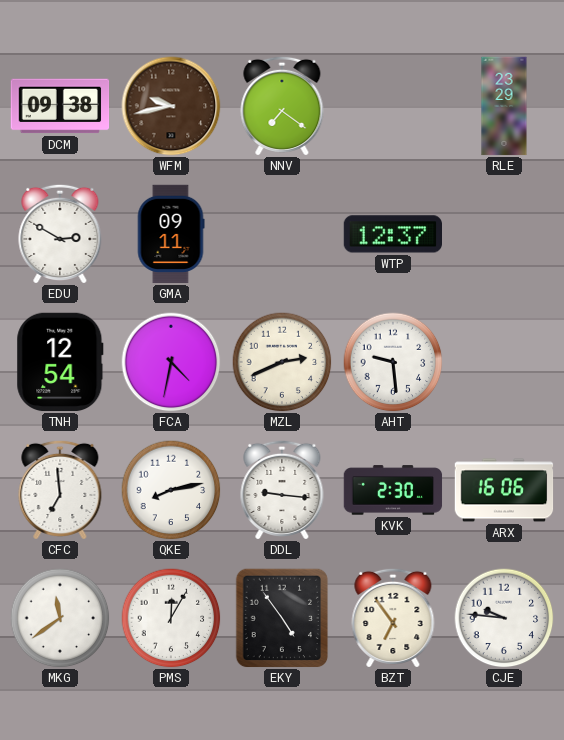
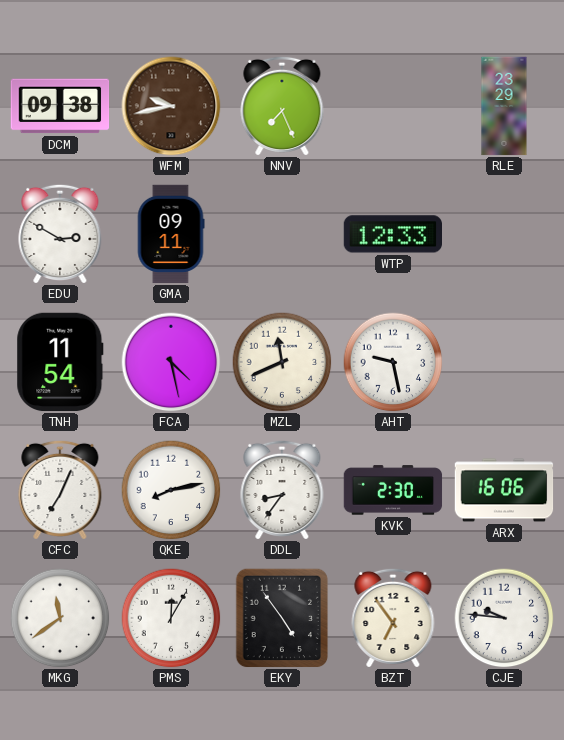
NNV: 7:21 -> 7:26
WTP: 12:37 -> 12:33
TNH: 12:54 -> 11:54
FCA: 4:32 -> 4:28
MZL: 2:41 -> 11:41
AHT: 9:29 -> 9:28
CFC: 6:59 -> 7:04
DDL: 9:16 -> 8:36
